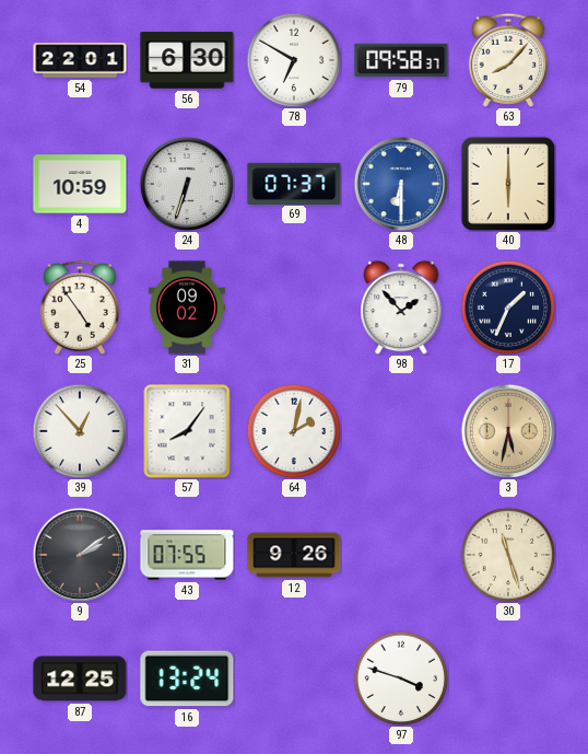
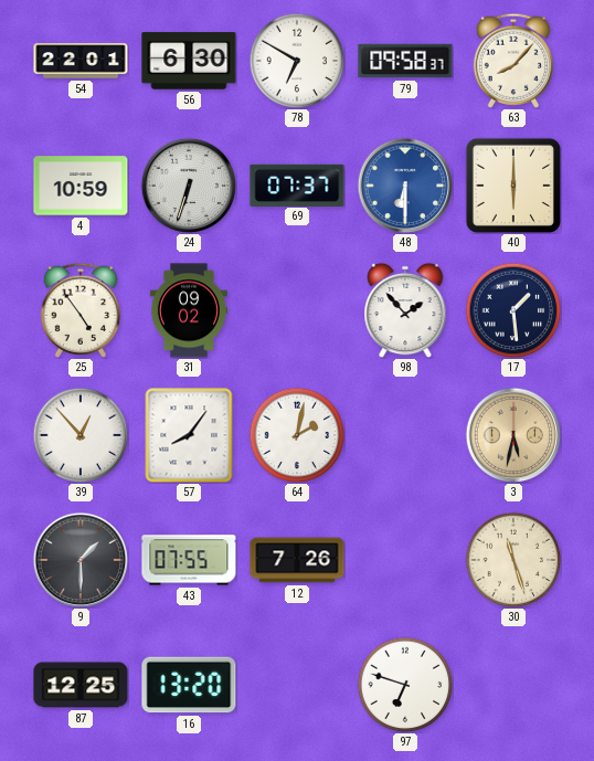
17: 1:34 -> 1:29
9: 2:09 -> 1:30
12: 9:26 -> 7:26
16: 13:24 -> 13:20
97: 3:48 -> 6:48
